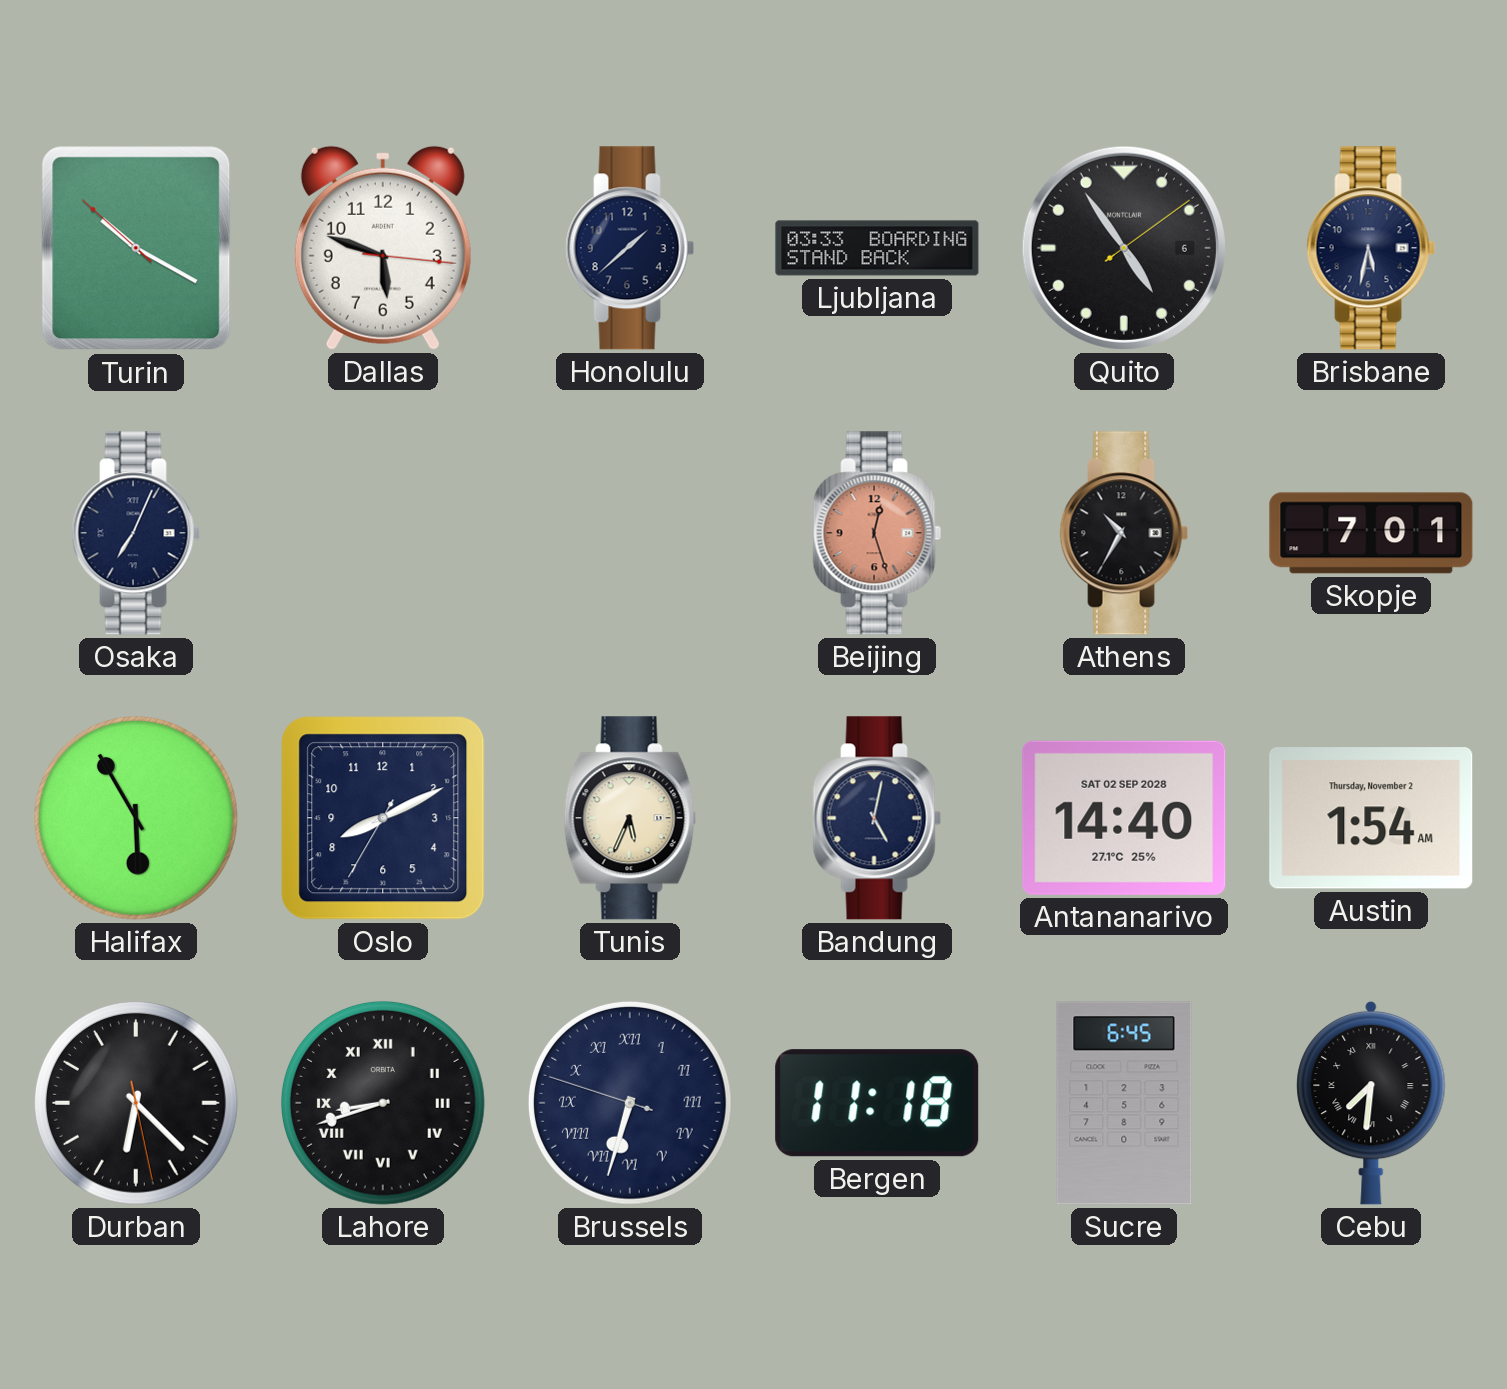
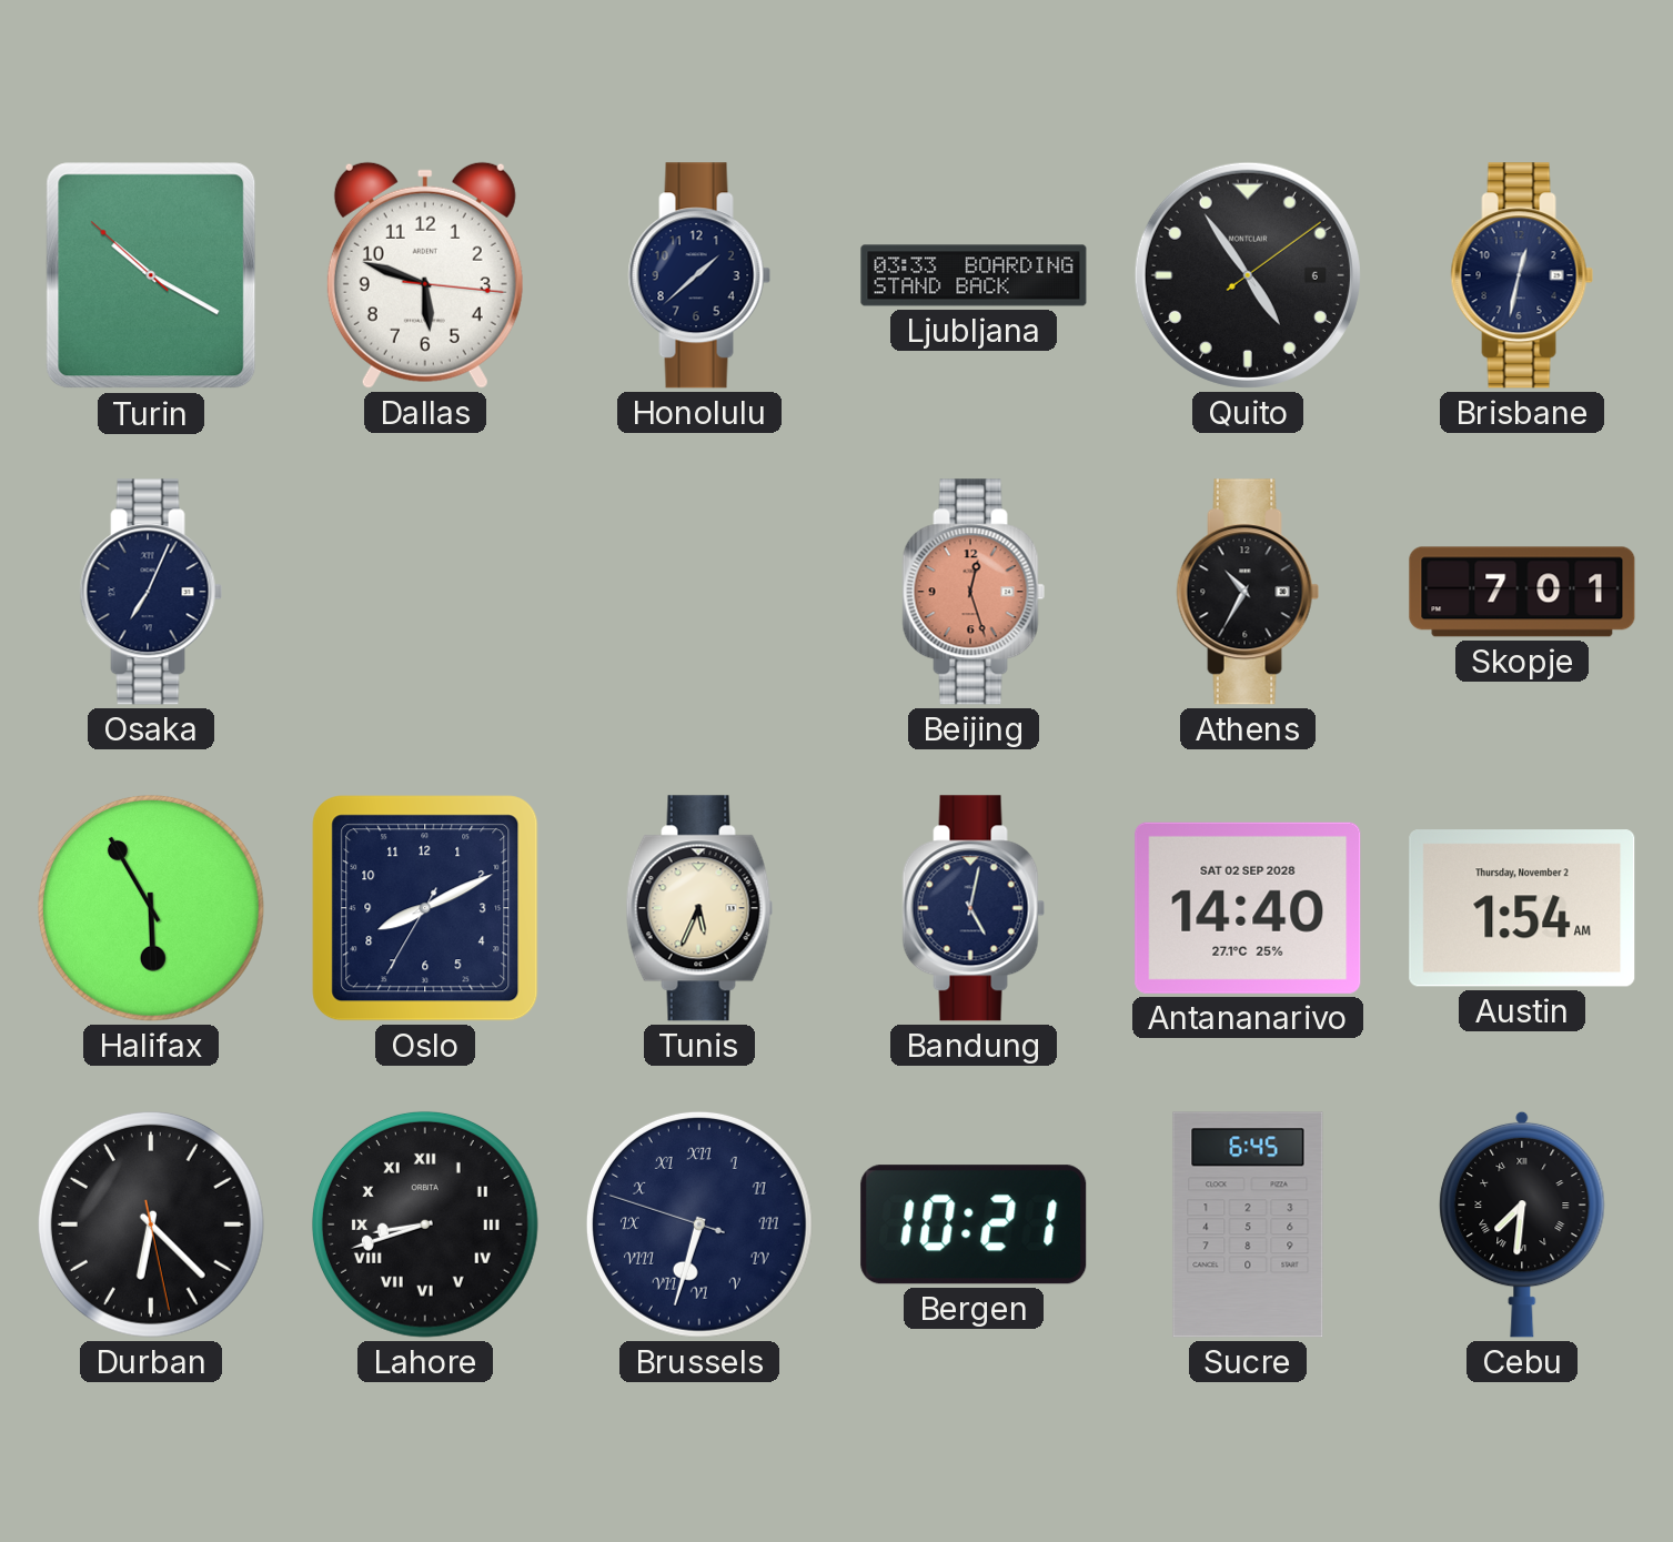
Brisbane: 5:32 -> 12:32
Bergen: 11:18 -> 10:21
